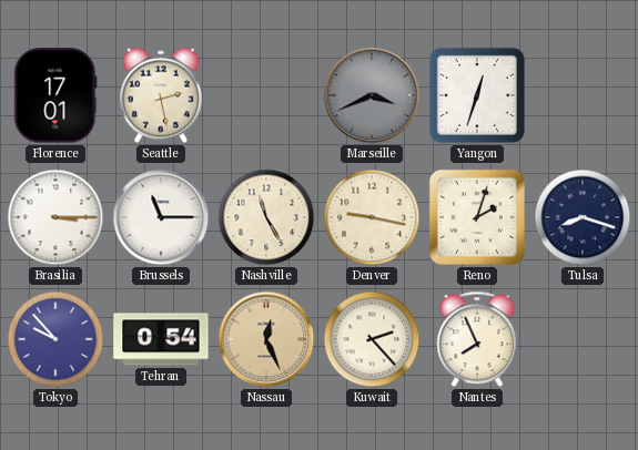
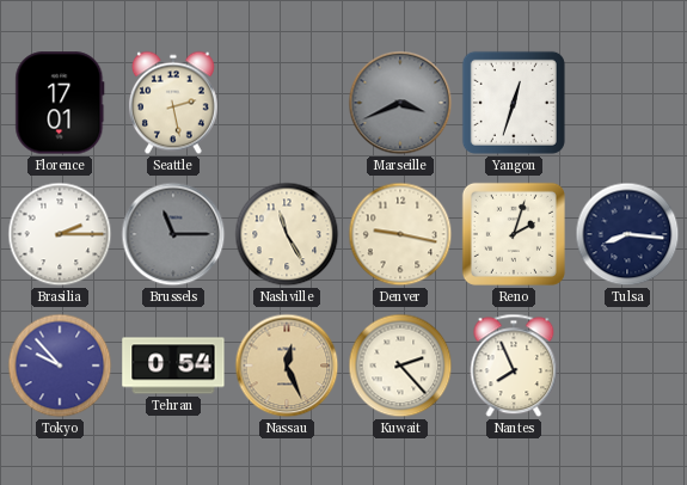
Brasilia: 3:15 -> 2:15
Brussels dial: white -> grey
Tulsa: 8:18 -> 8:16
